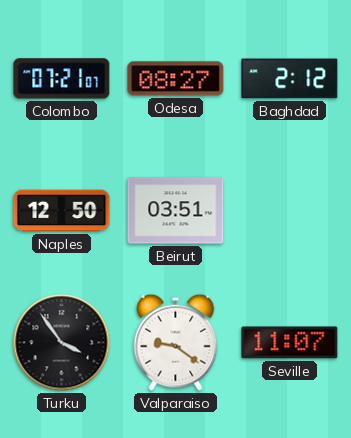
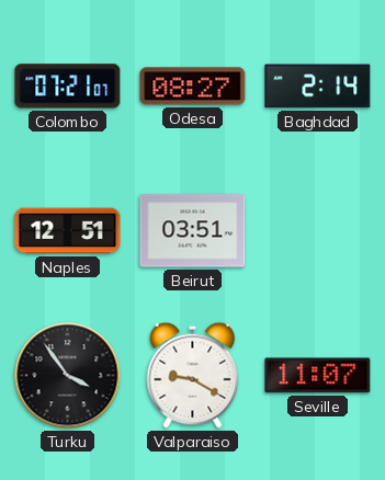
Baghdad: 2:12 -> 2:14
Naples: 12:50 -> 12:51
Valparaiso: 9:21 -> 9:20
